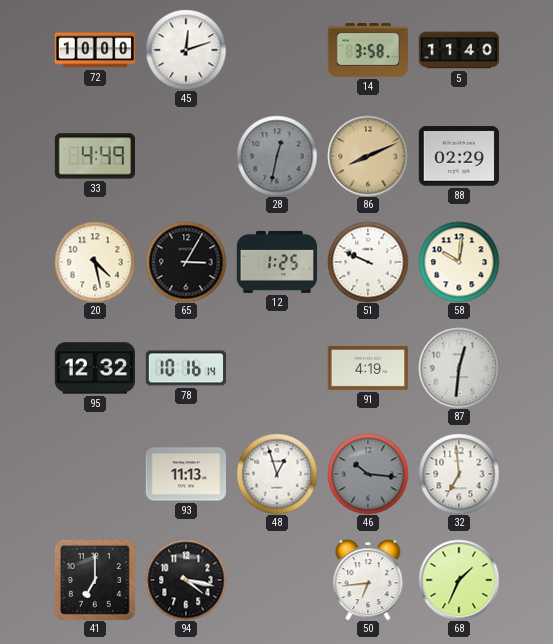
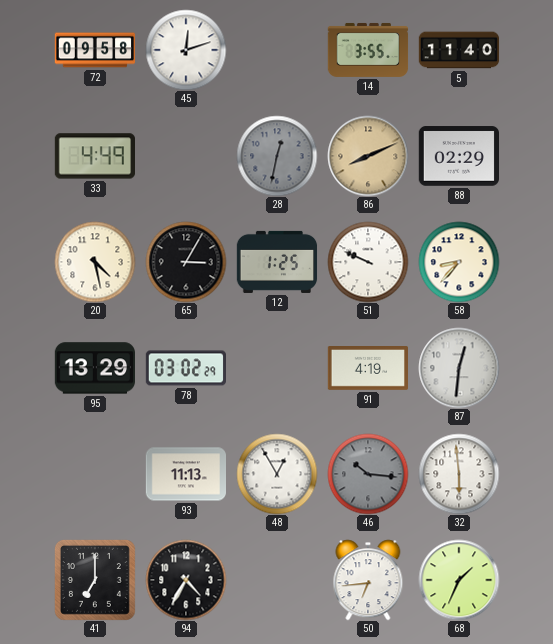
72: 10:00 -> 09:58
14: 3:58 -> 3:55
58: 10:01 -> 8:37
95: 12:32 -> 13:29
78: 10:16 -> 03:02
48: 12:57 -> 12:55
32: 6:59 -> 5:59
94: 4:17 -> 4:35
